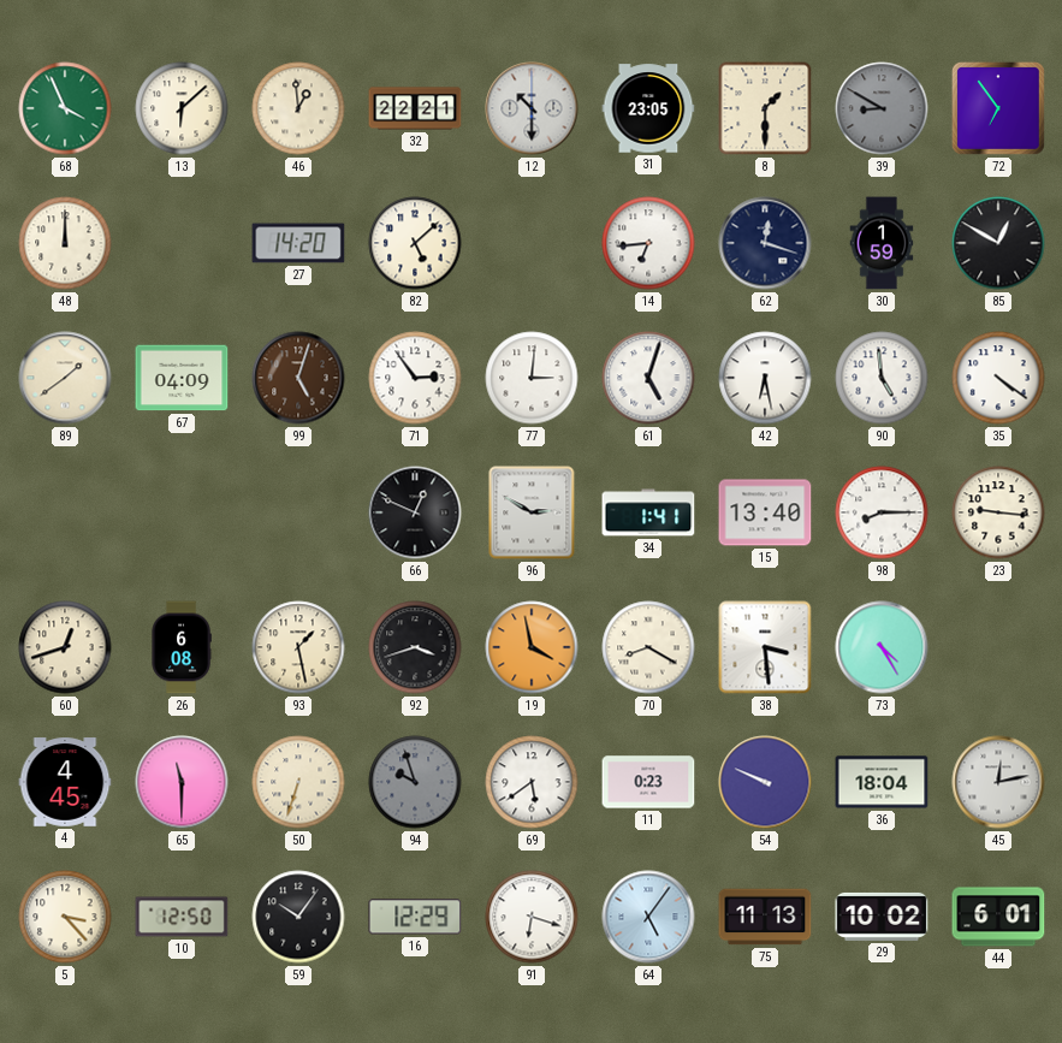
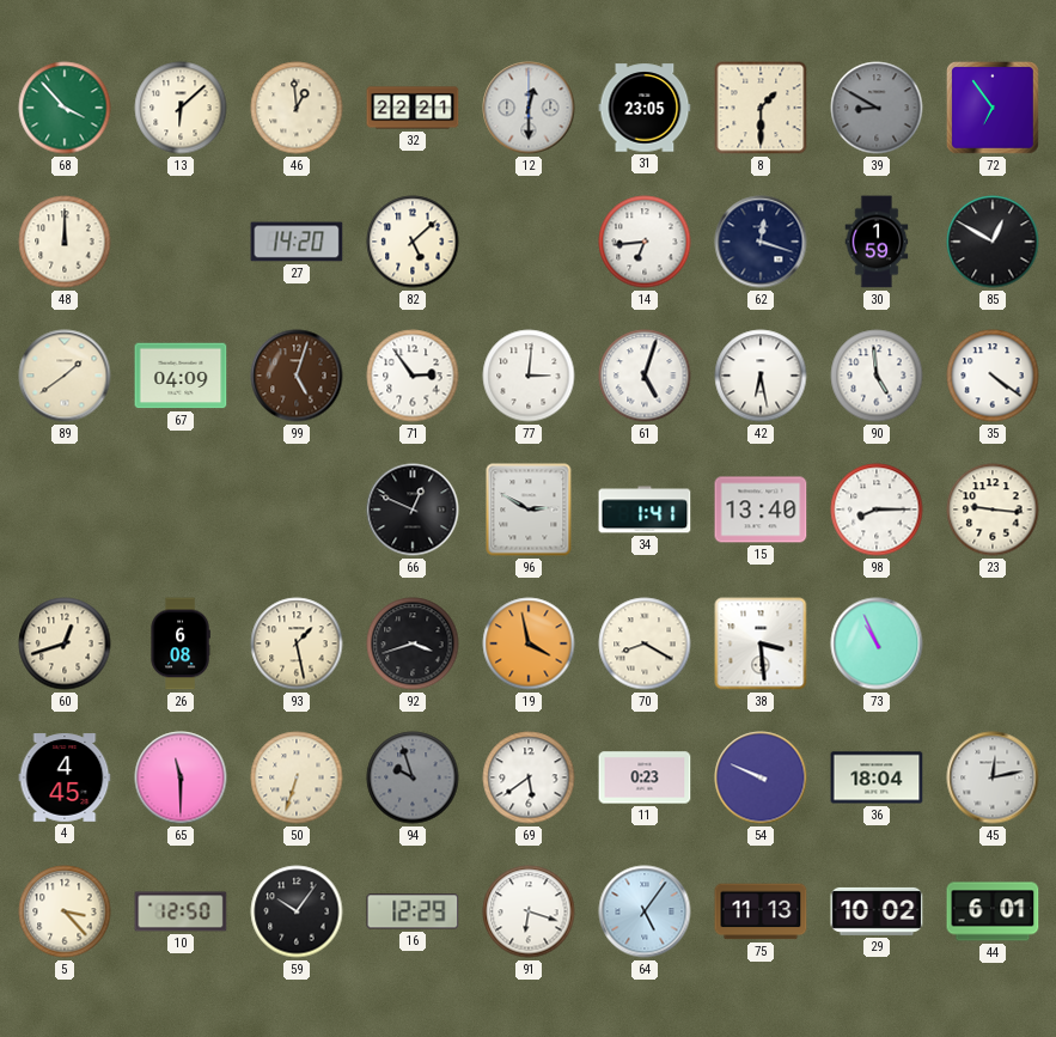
68: 3:56 -> 3:53
12: 10:30 -> 12:30
73: 4:25 -> 10:56
